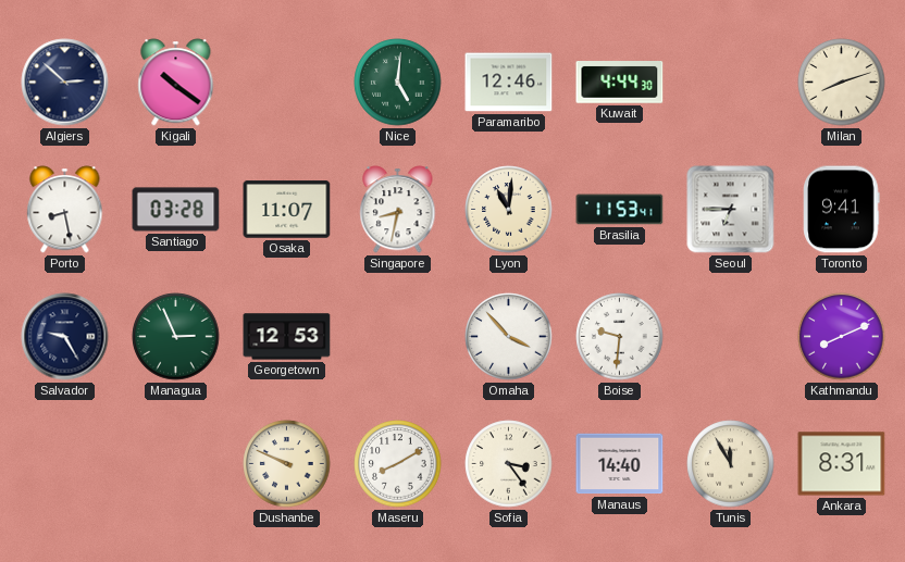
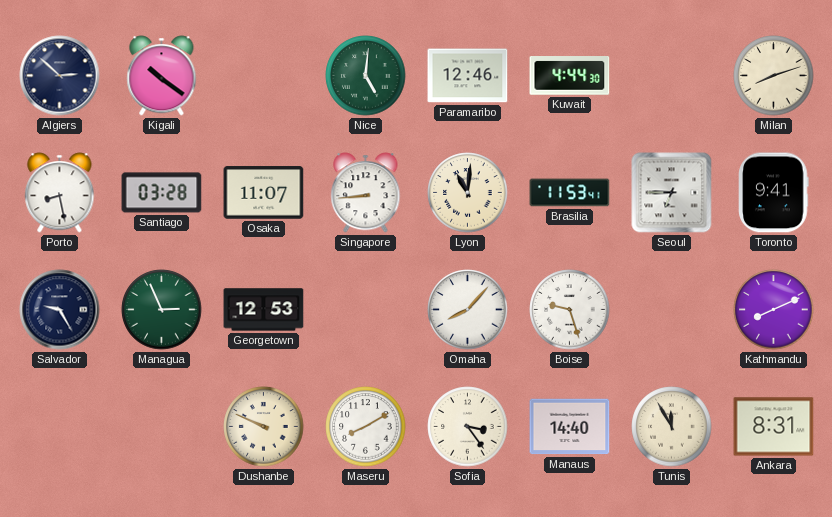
Singapore: 8:32 -> 8:44
Omaha: 3:53 -> 8:07
Boise: 9:31 -> 9:27
